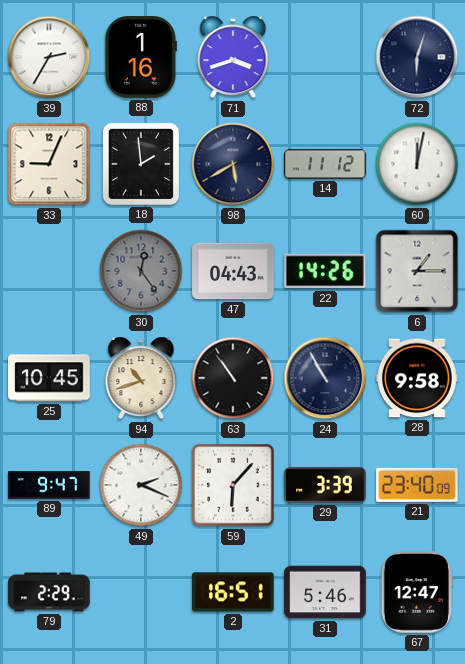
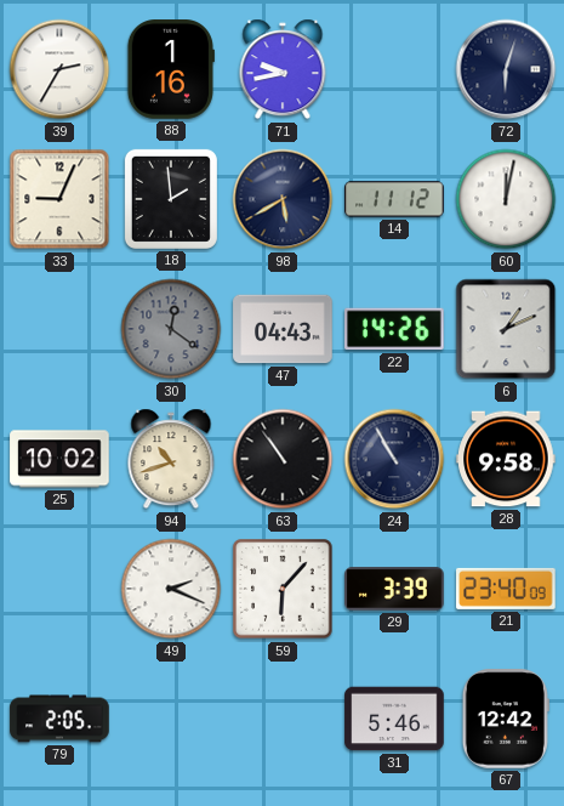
71: 3:42 -> 9:43
30: 12:24 -> 12:21
6: 1:15 -> 1:11
25: 10:45 -> 10:02
89: 9:47 -> none
79: 2:29 -> 2:05
2: 16:51 -> none
67: 12:47 -> 12:42
